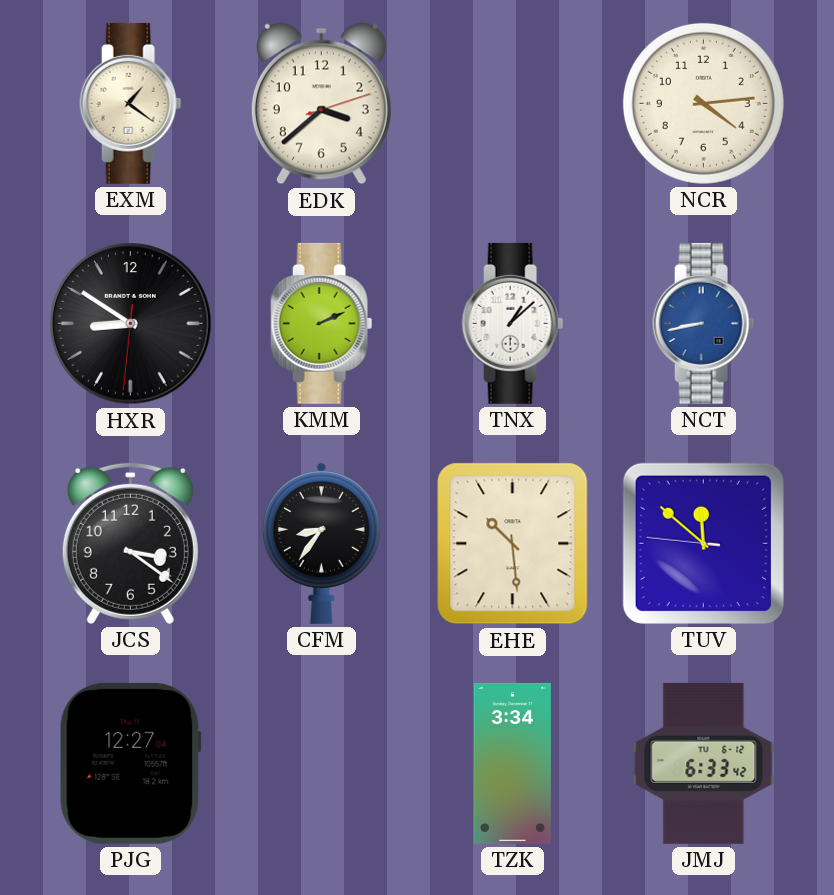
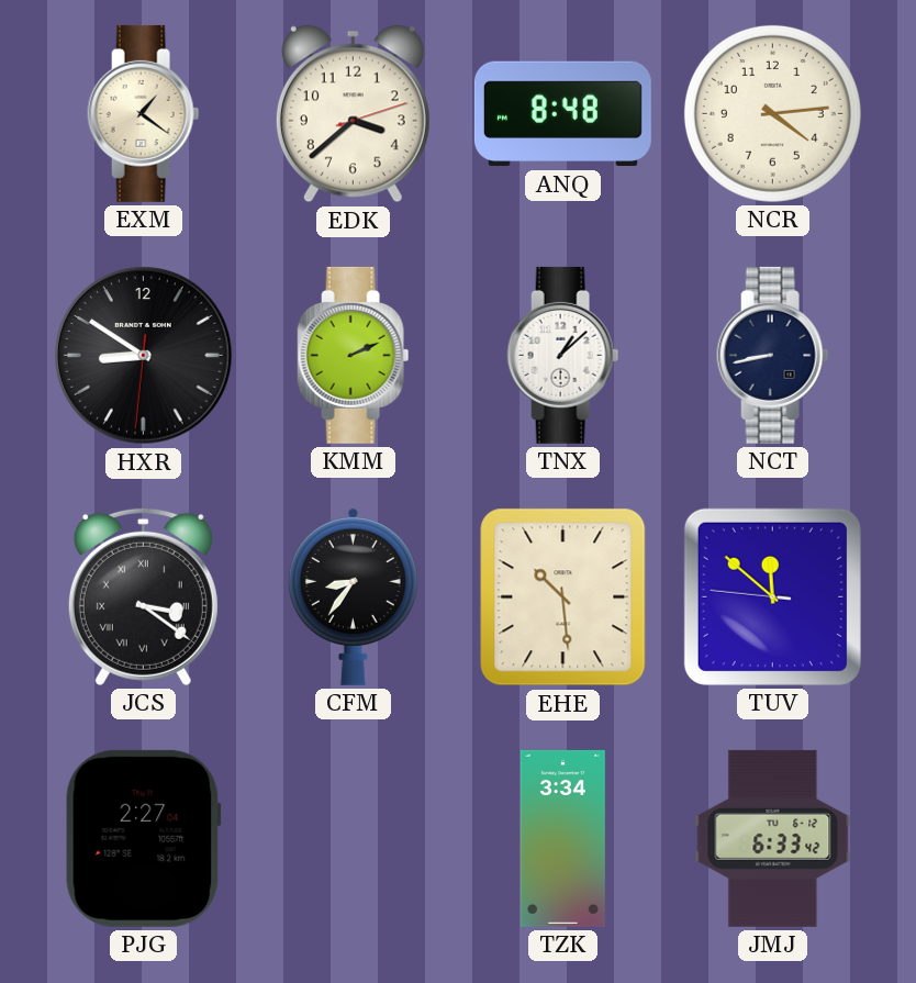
ANQ: none -> 8:48
NCT dial: blue -> navy
JCS numerals: Arabic -> Roman
PJG: 12:27 -> 2:27
